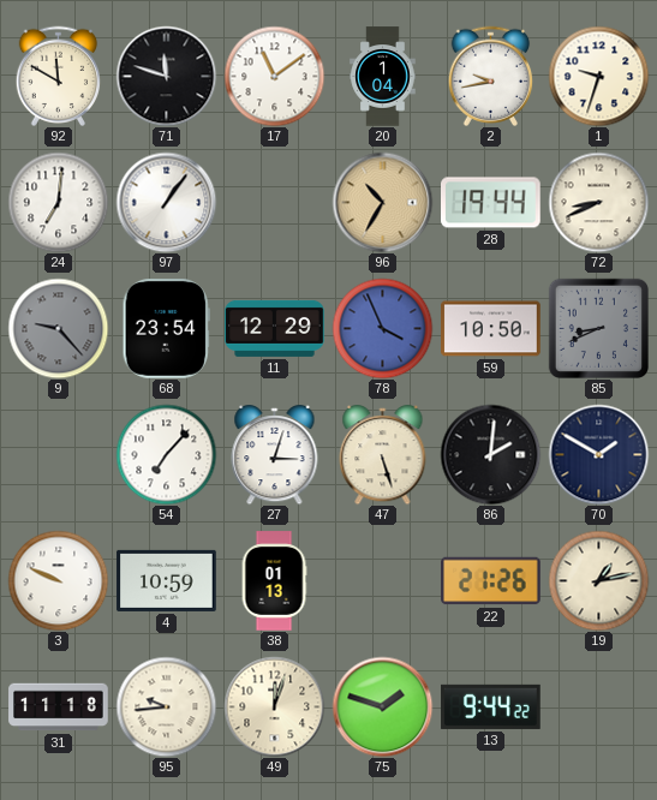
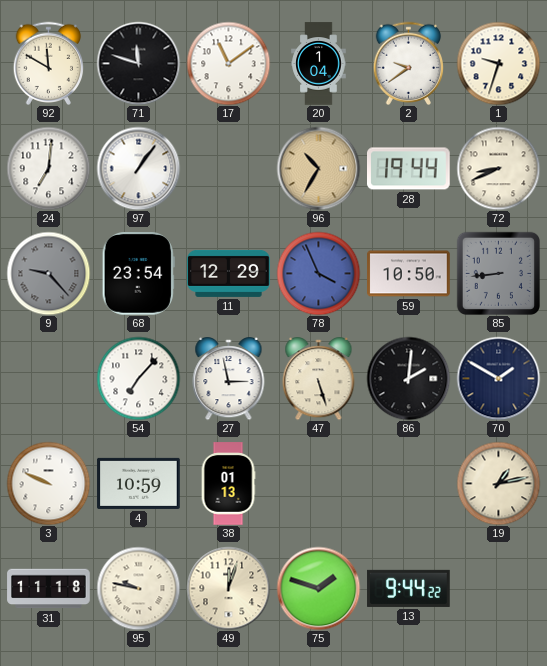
2: 9:43 -> 9:39
85: 8:41 -> 8:44
27: 3:03 -> 2:58
22: 21:26 -> none
95: 9:44 -> 9:47
